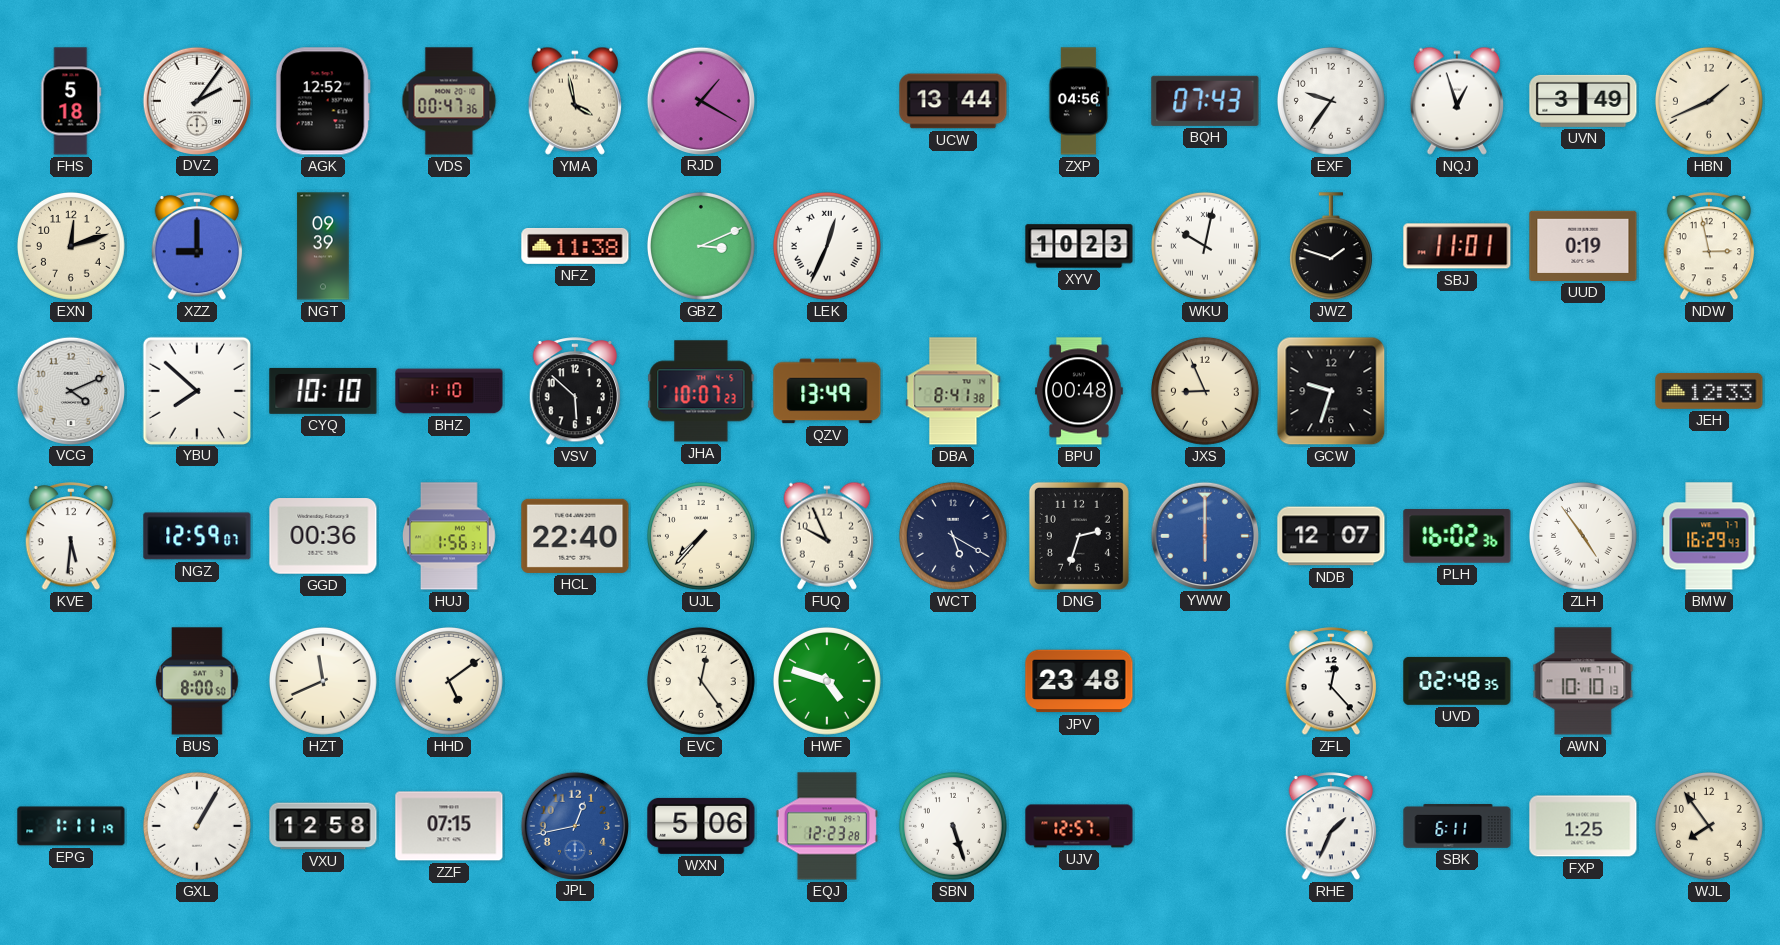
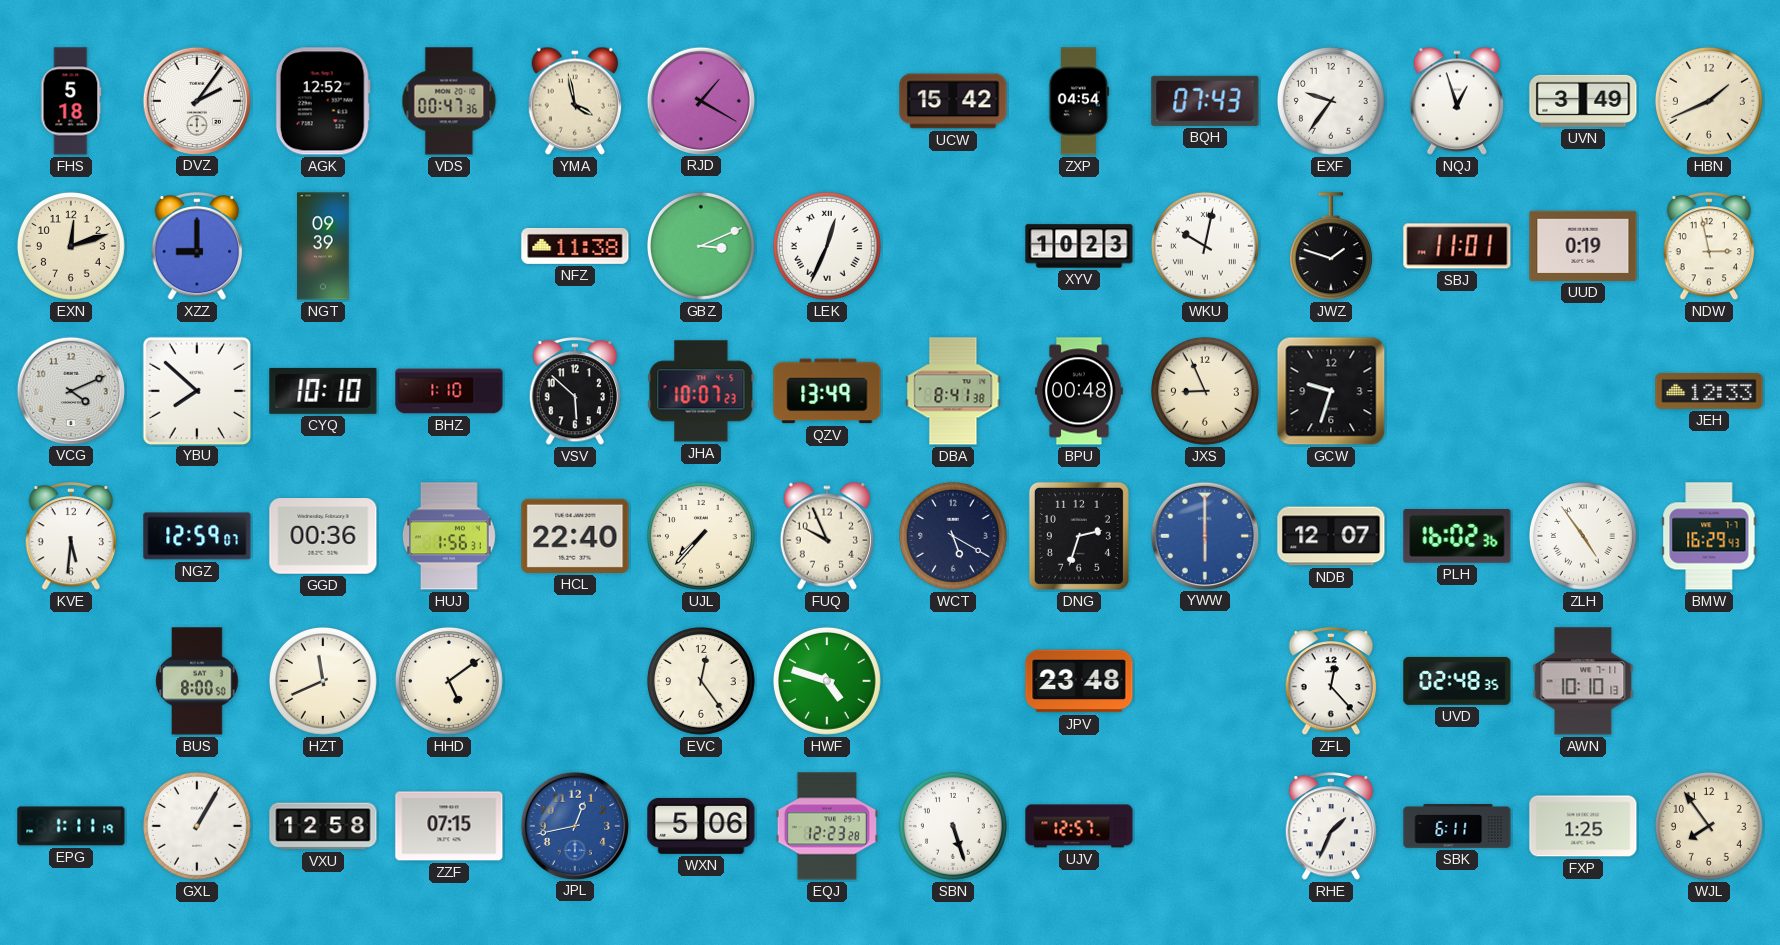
UCW: 13:44 -> 15:42
ZXP: 04:56 -> 04:54
